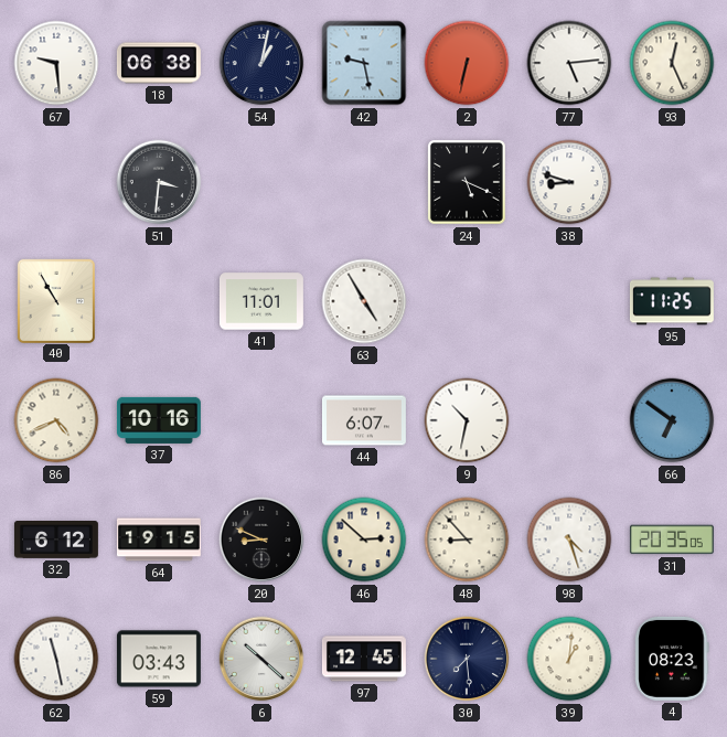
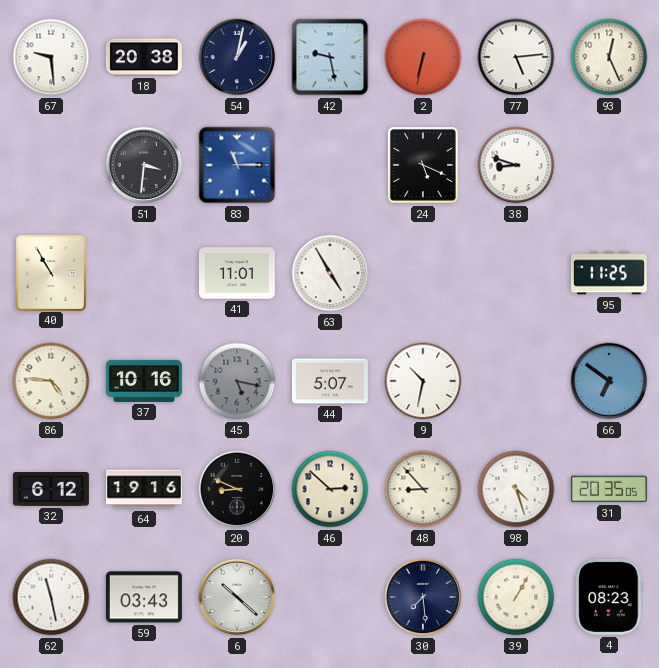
18: 06:38 -> 20:38
83: none -> 11:15
86: 4:41 -> 4:46
45: none -> 5:17
44: 6:07 -> 5:07
64: 19:15 -> 19:16
97: 12:45 -> none
39: 1:01 -> 1:05
